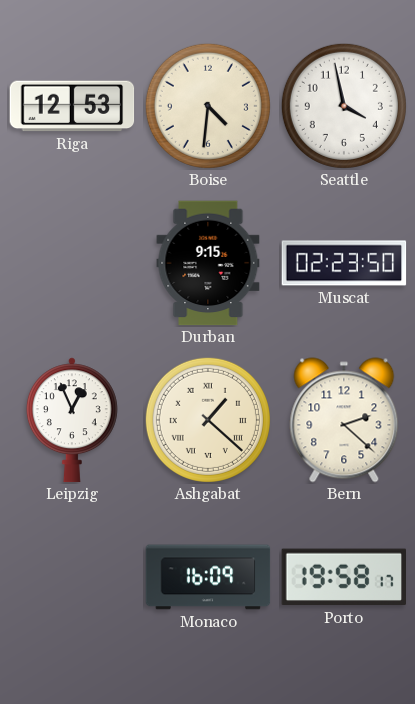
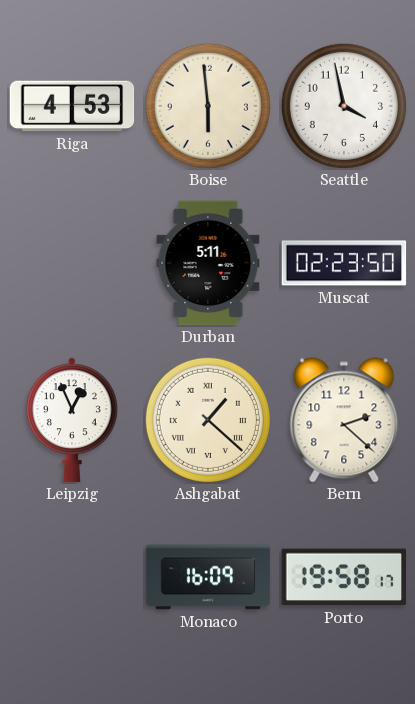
Riga: 12:53 -> 4:53
Boise: 4:31 -> 5:59
Durban: 9:15 -> 5:11
